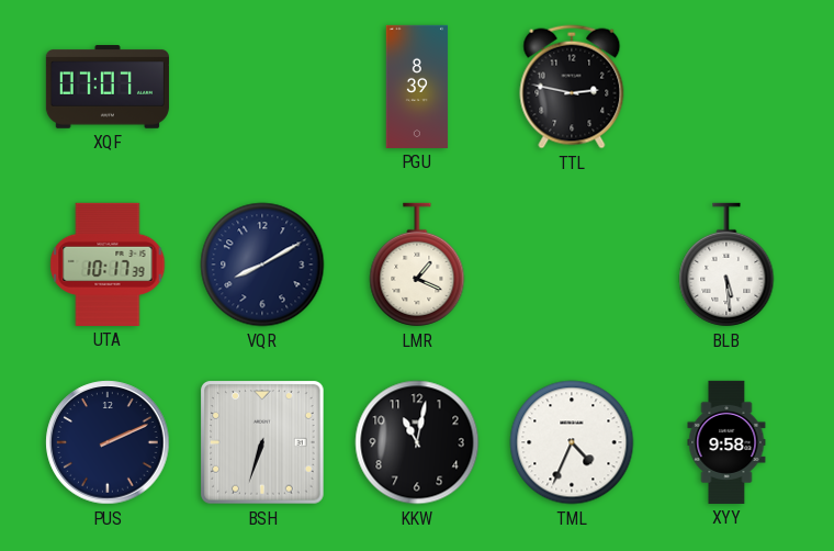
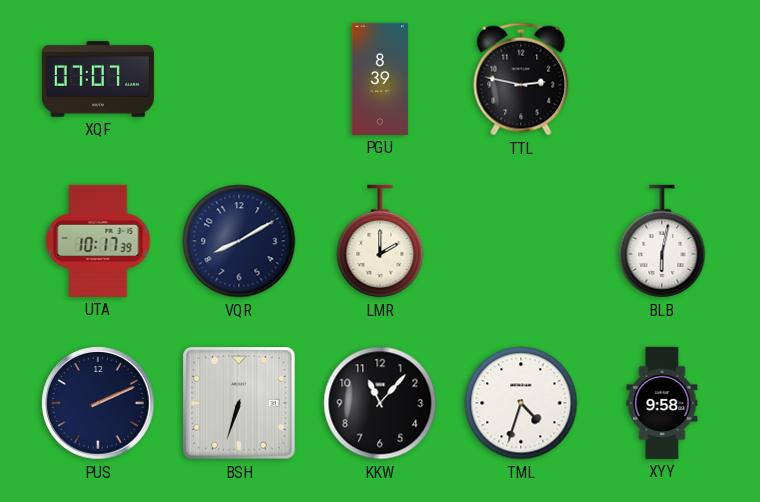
LMR: 1:19 -> 2:00
BLB: 5:29 -> 6:02
KKW: 11:02 -> 11:07
TML: 4:34 -> 4:33
